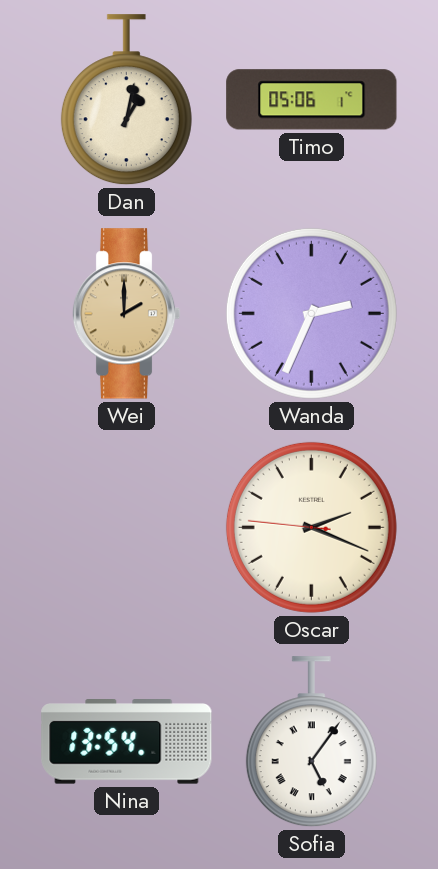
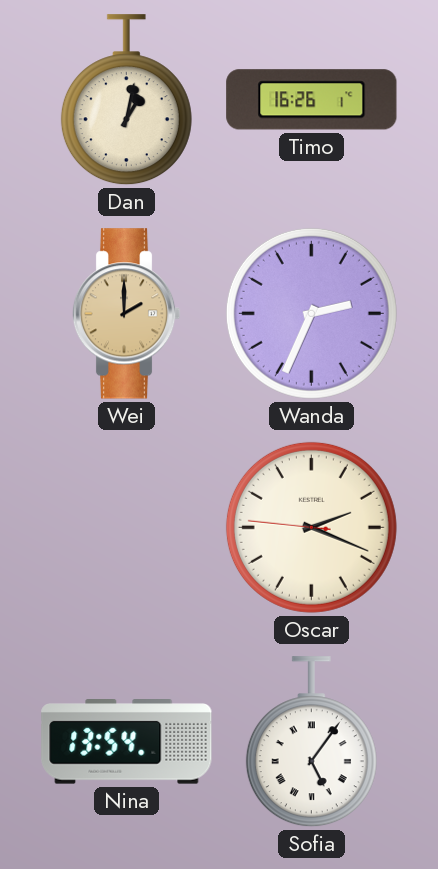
Timo: 05:06 -> 16:26
